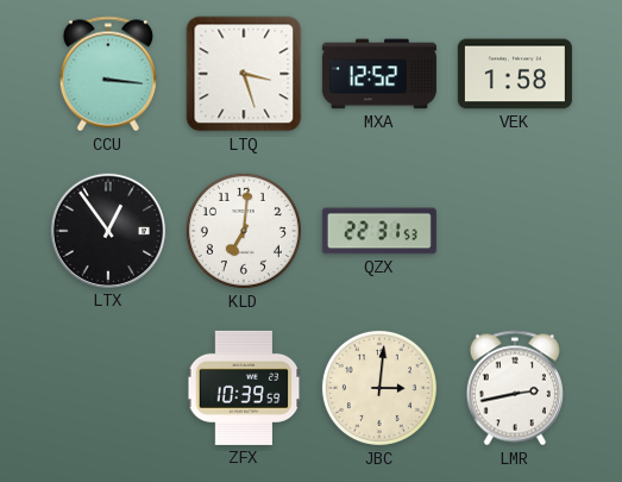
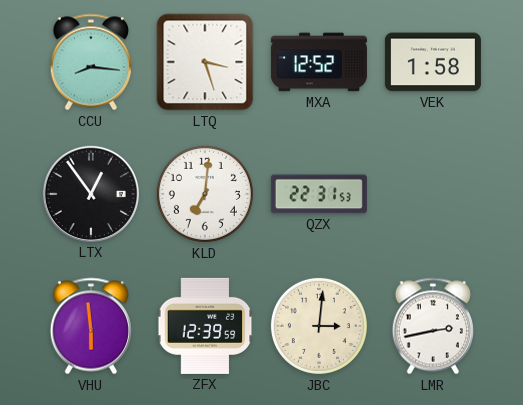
CCU: 3:16 -> 8:16
VHU: none -> 5:59
ZFX: 10:39 -> 12:39
